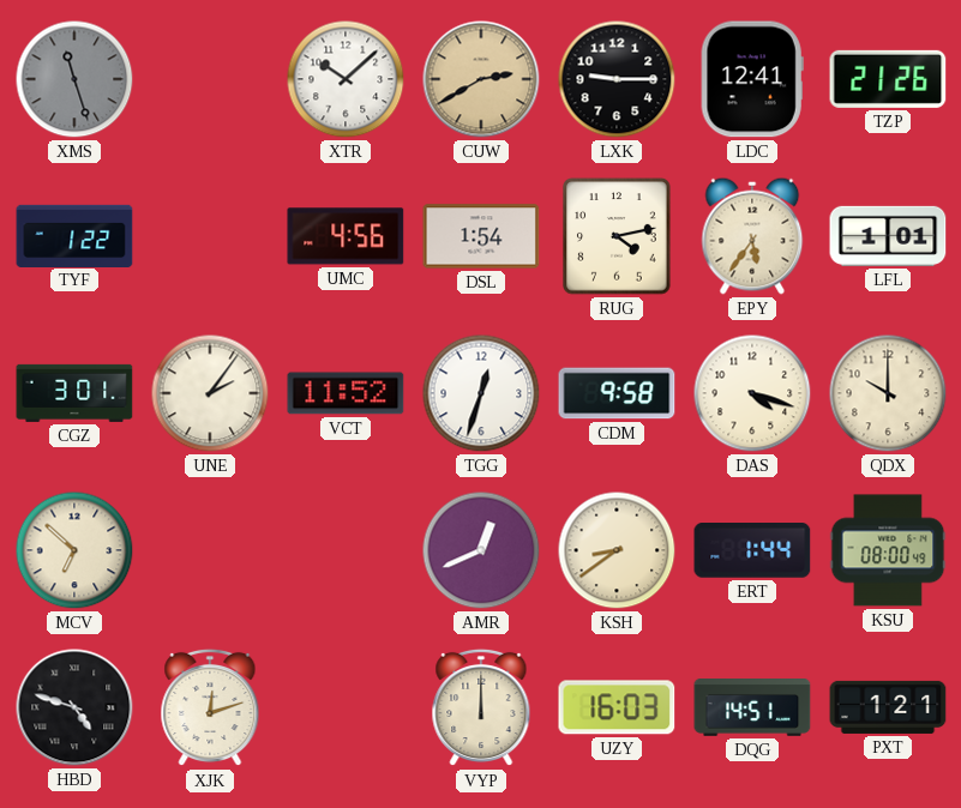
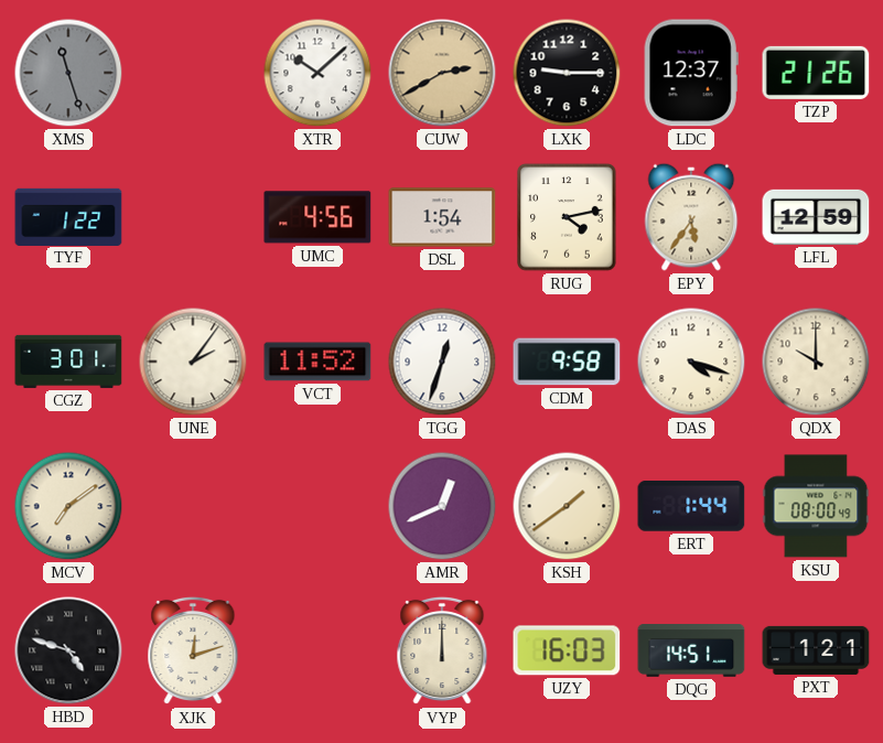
LDC: 12:41 -> 12:37
LFL: 1:01 -> 12:59
MCV: 6:52 -> 7:09
KSH: 8:39 -> 1:39
